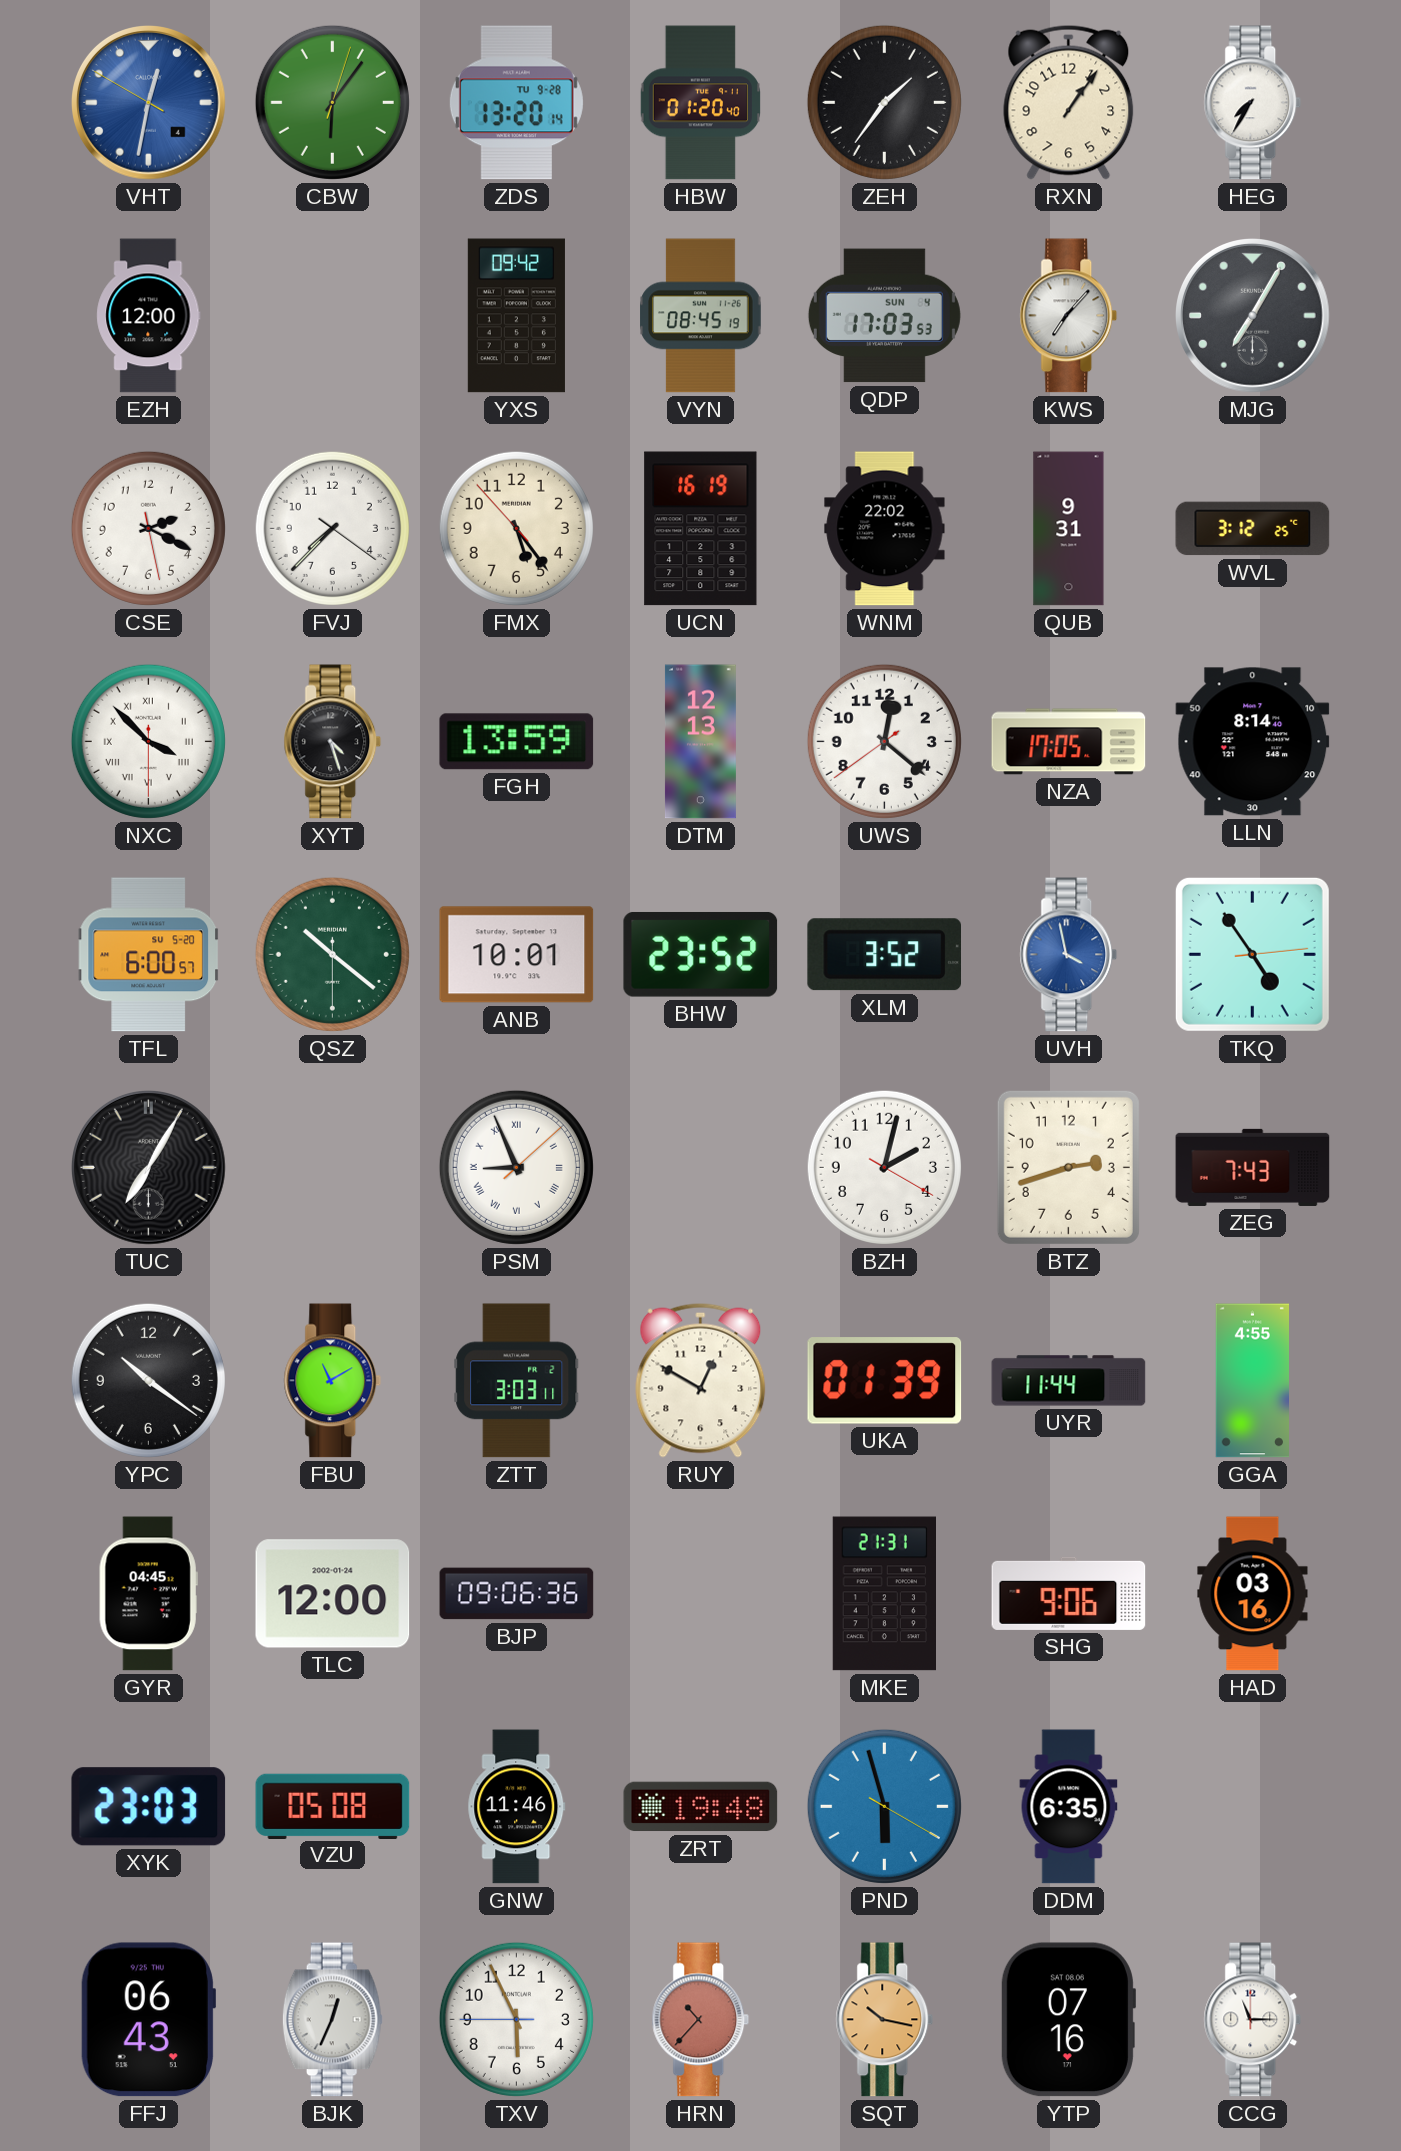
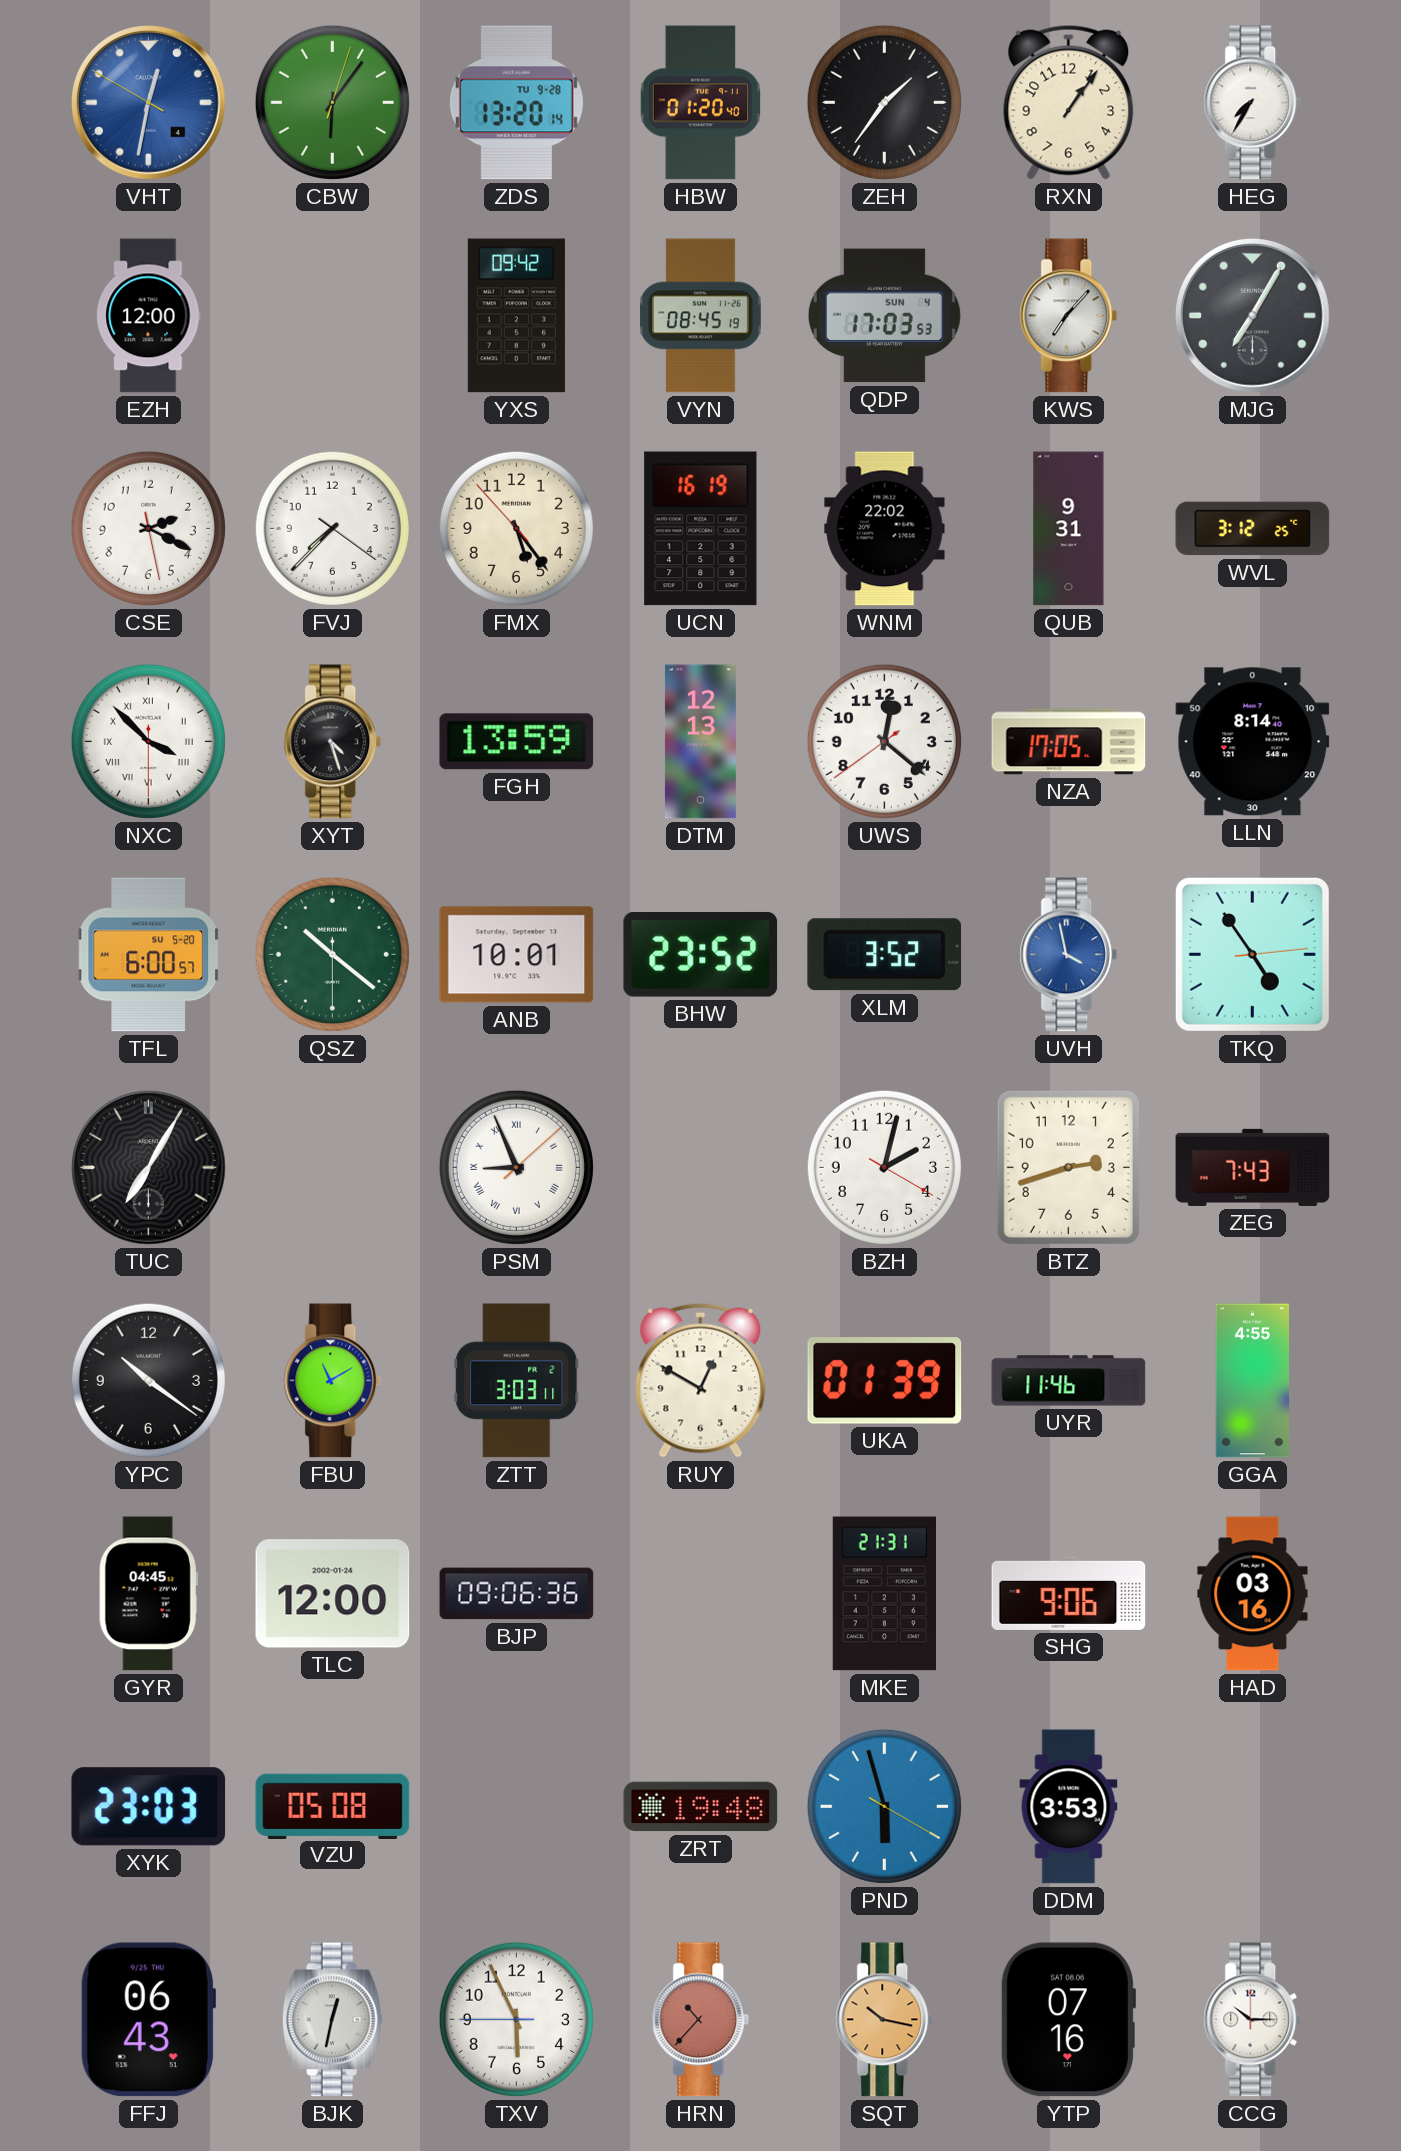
UYR: 11:44 -> 11:46
GNW: 11:46 -> none
DDM: 6:35 -> 3:53
BJK: 12:34 -> 12:32
CCG: 11:15 -> 10:15
